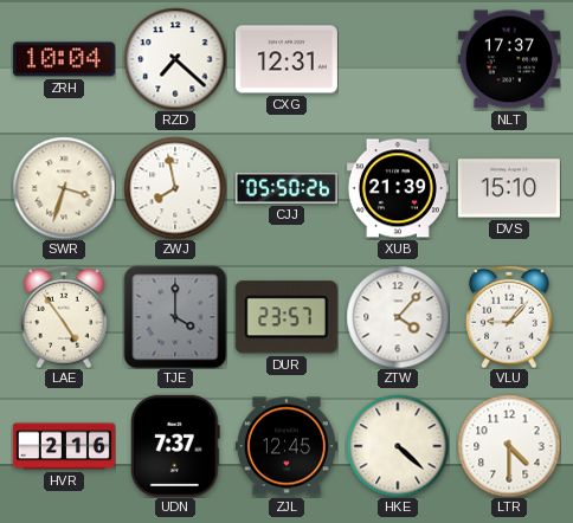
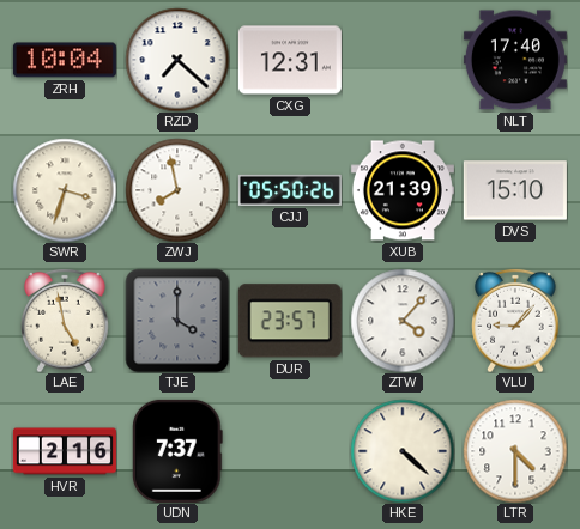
NLT: 17:37 -> 17:40
LAE: 4:54 -> 4:58
ZJL: 12:45 -> none
